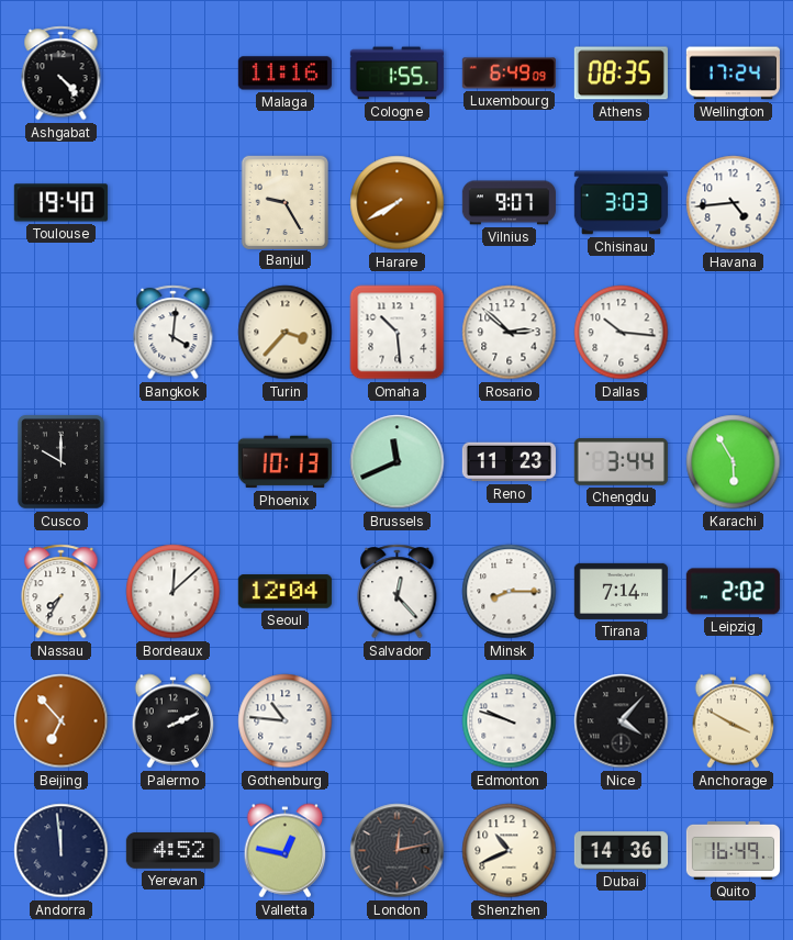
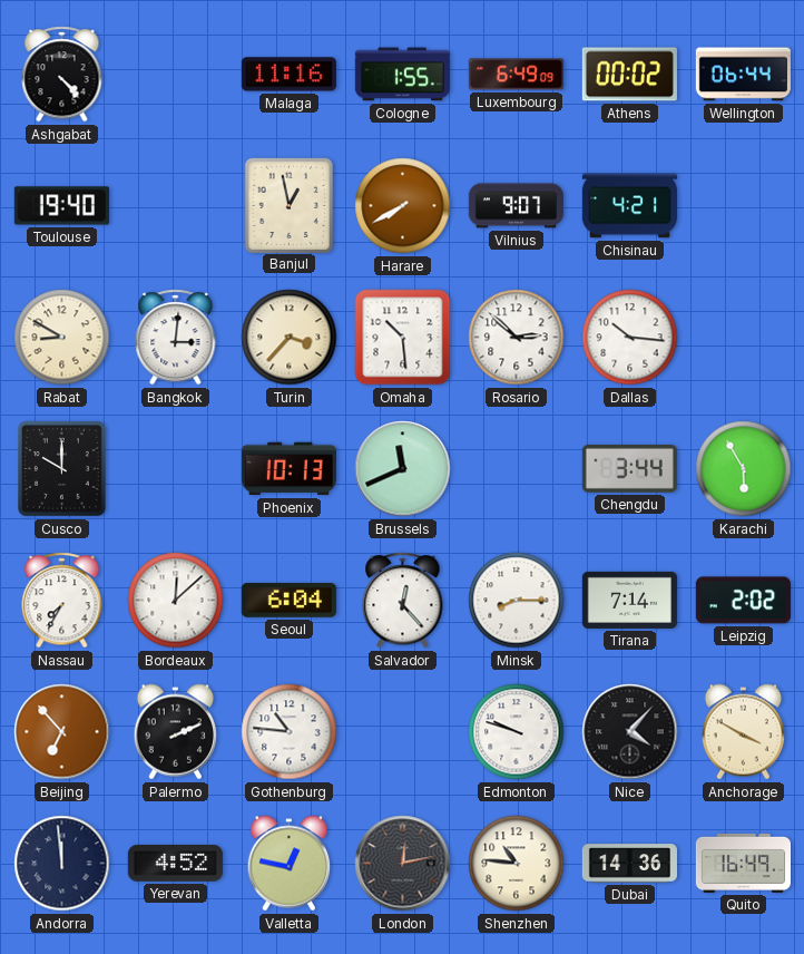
Athens: 08:35 -> 00:02
Wellington: 17:24 -> 06:44
Banjul: 9:25 -> 12:58
Chisinau: 3:03 -> 4:21
Havana: 4:44 -> none
Rabat: none -> 8:50
Bangkok: 4:01 -> 3:01
Reno: 11:23 -> none
Seoul: 12:04 -> 6:04
Shenzhen: 10:41 -> 10:46
